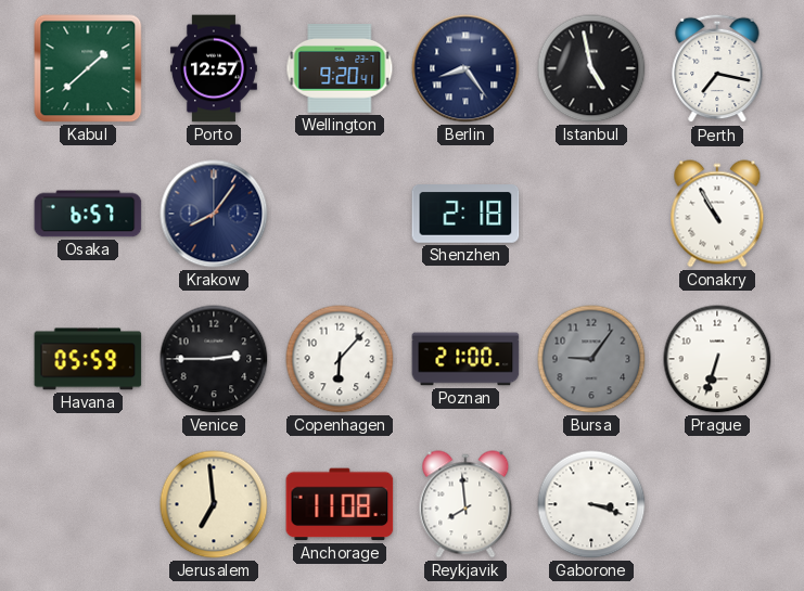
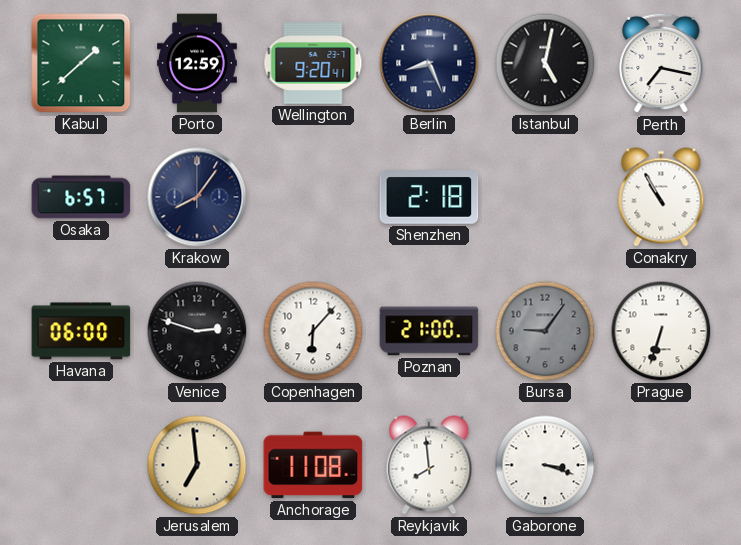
Porto: 12:57 -> 12:59
Berlin: 8:24 -> 8:26
Istanbul: 4:58 -> 5:02
Havana: 05:59 -> 06:00
Venice: 2:45 -> 2:48
